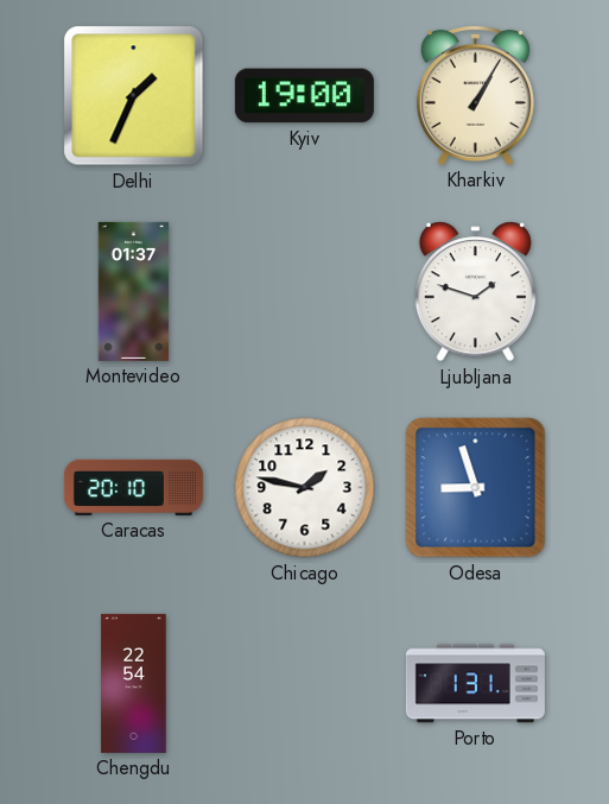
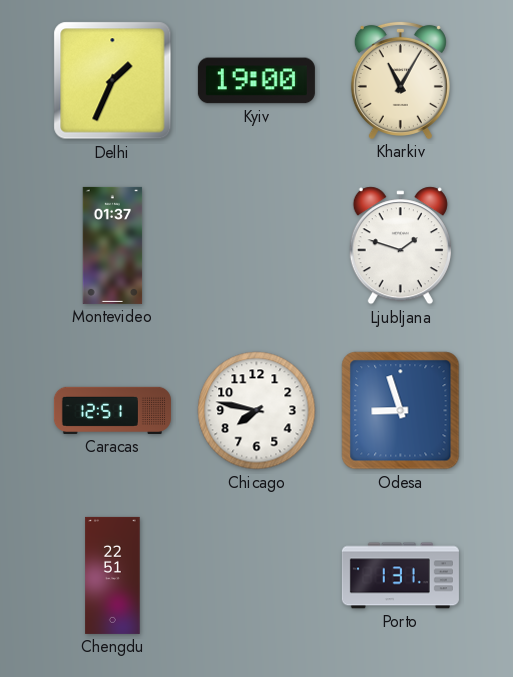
Kharkiv: 1:05 -> 11:05
Caracas: 20:10 -> 12:51
Chicago: 1:47 -> 7:47
Chengdu: 22:54 -> 22:51
